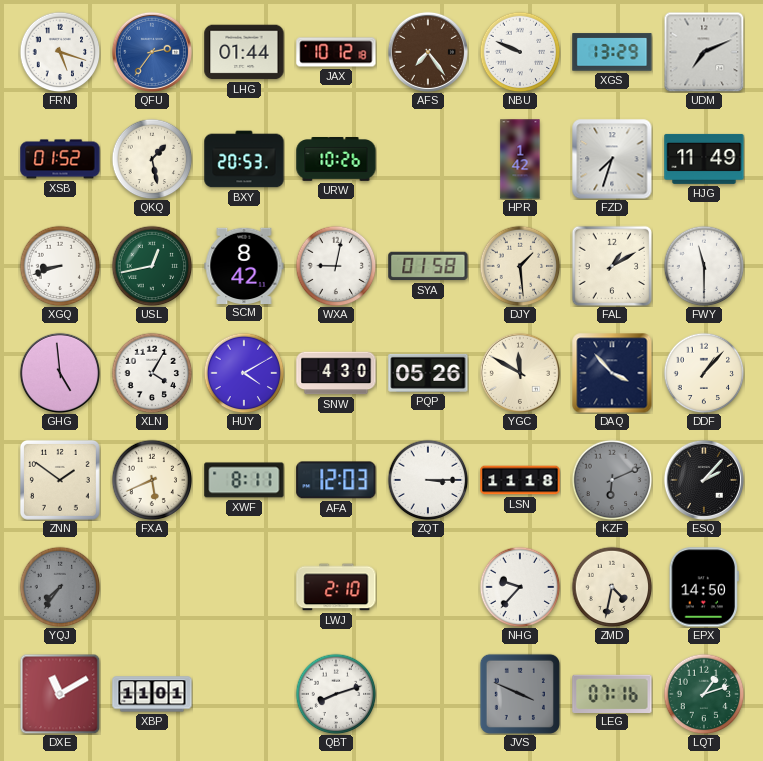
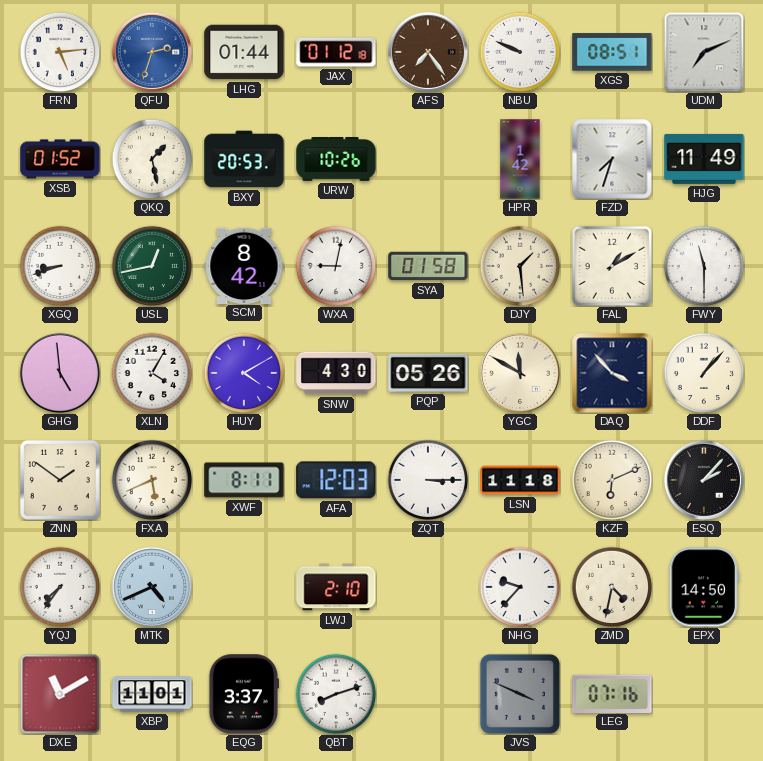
FRN: 5:18 -> 5:14
QFU: 2:36 -> 2:33
JAX: 10:12 -> 01:12
XGS: 13:29 -> 08:51
KZF dial: grey -> cream
YQJ dial: grey -> white
MTK: none -> 4:41
EQG: none -> 3:37
LQT: 1:12 -> none
